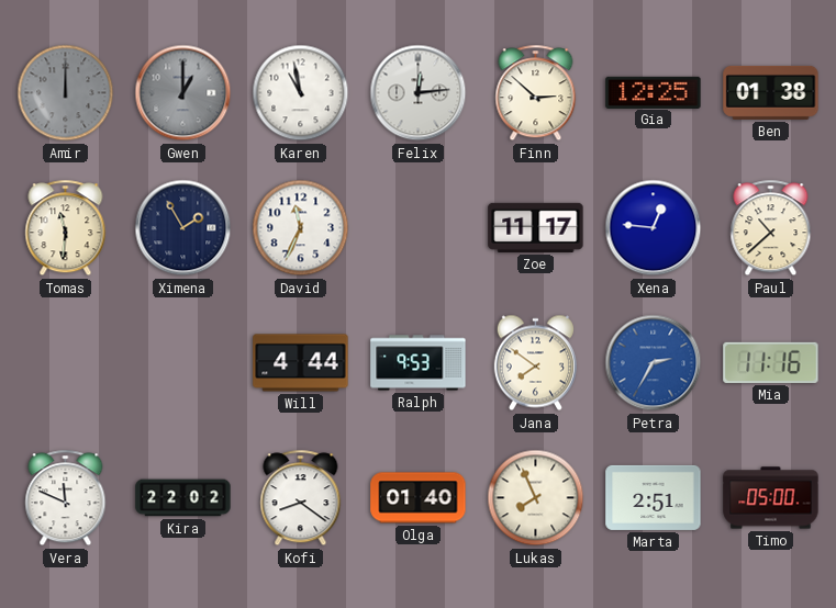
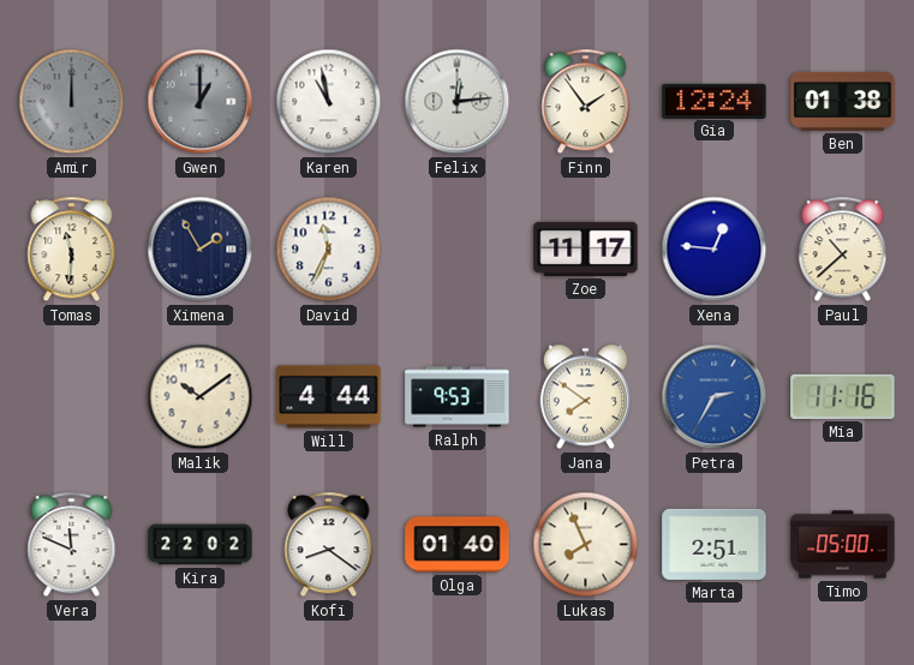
Finn: 2:52 -> 1:54
Gia: 12:25 -> 12:24
Malik: none -> 10:09
